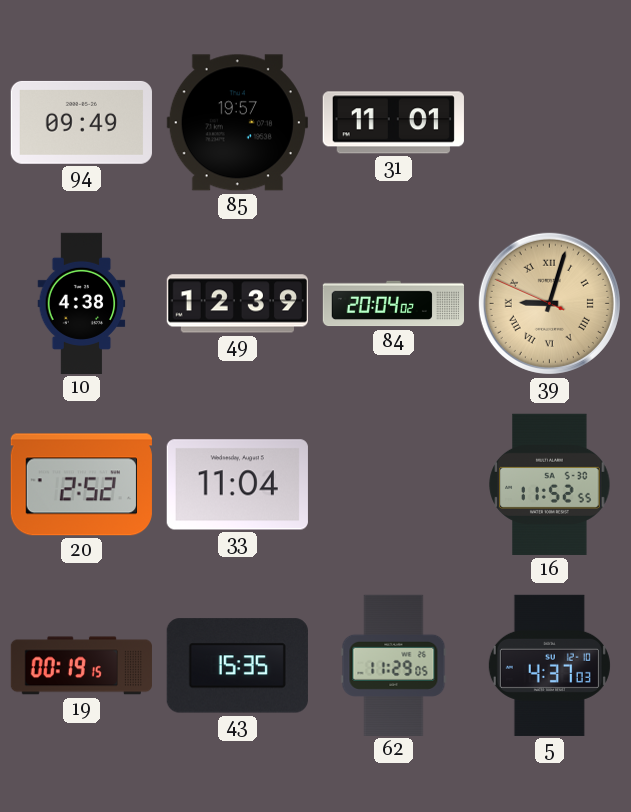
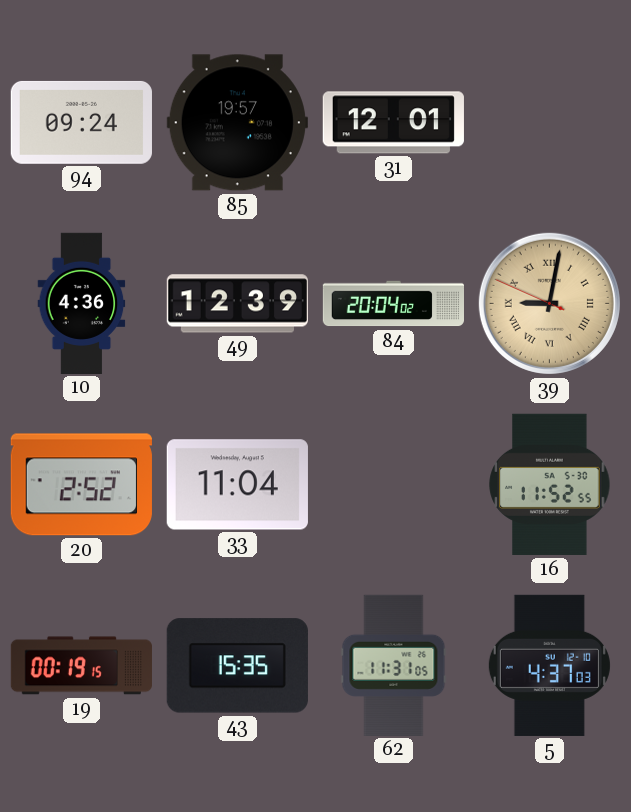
94: 09:49 -> 09:24
31: 11:01 -> 12:01
10: 4:38 -> 4:36
39: 9:02 -> 9:01
62: 11:29 -> 11:31
